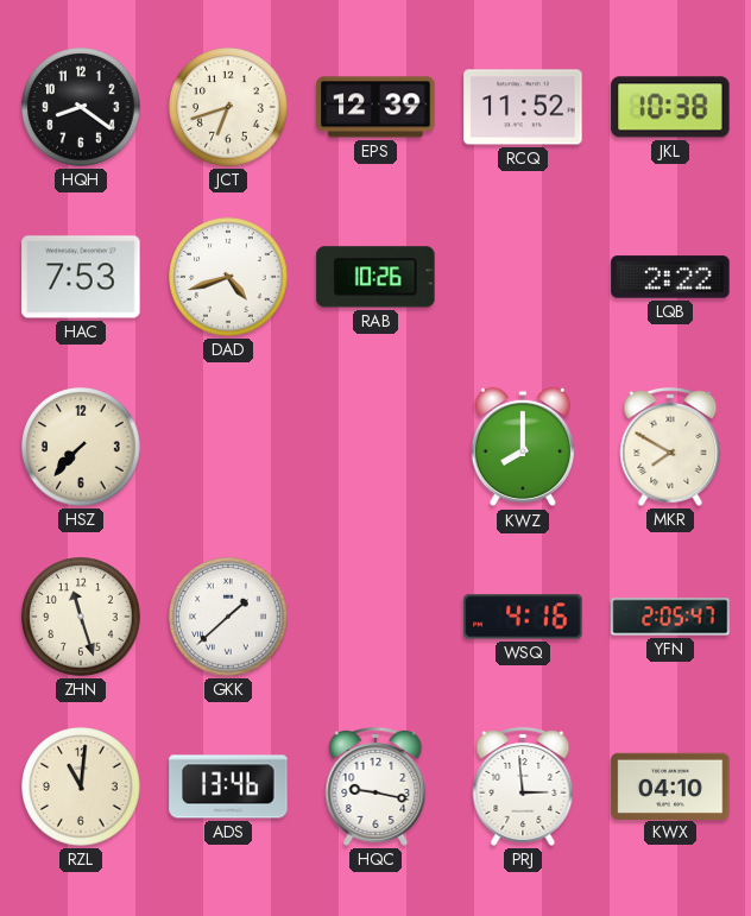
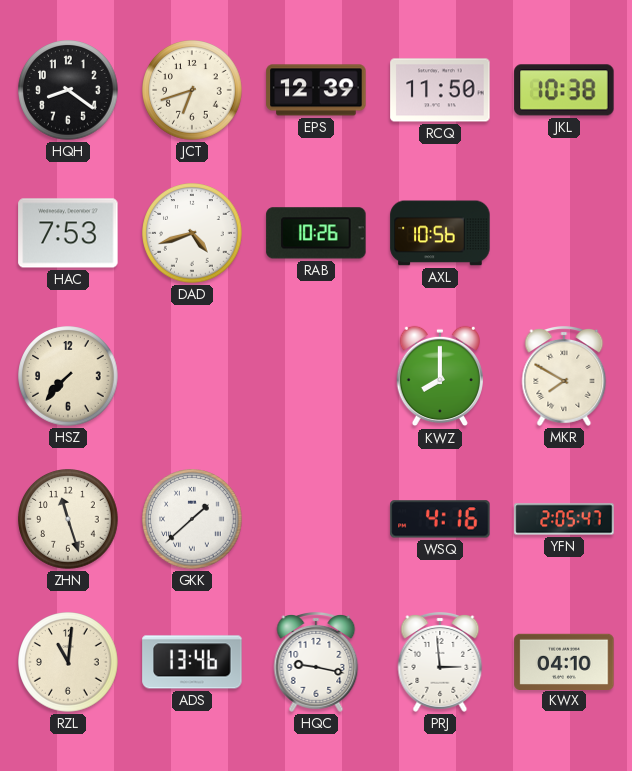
RCQ: 11:52 -> 11:50
AXL: none -> 10:56
LQB: 2:22 -> none
